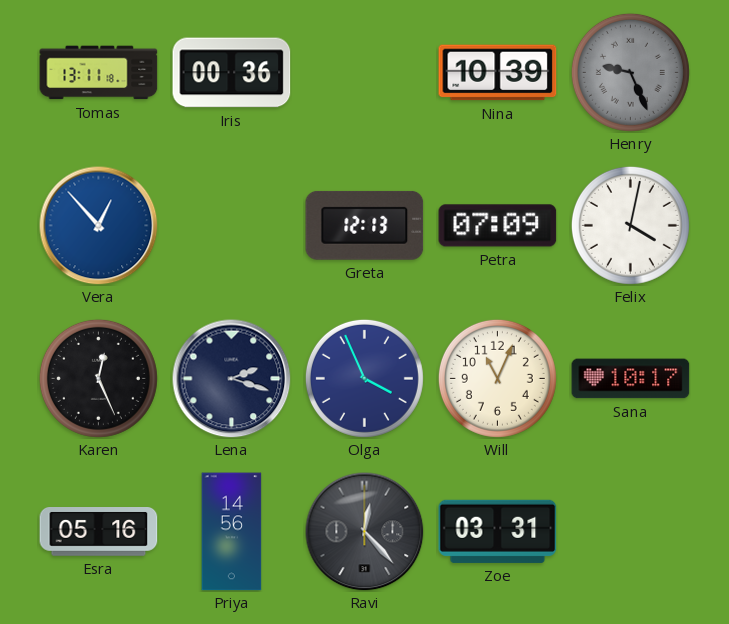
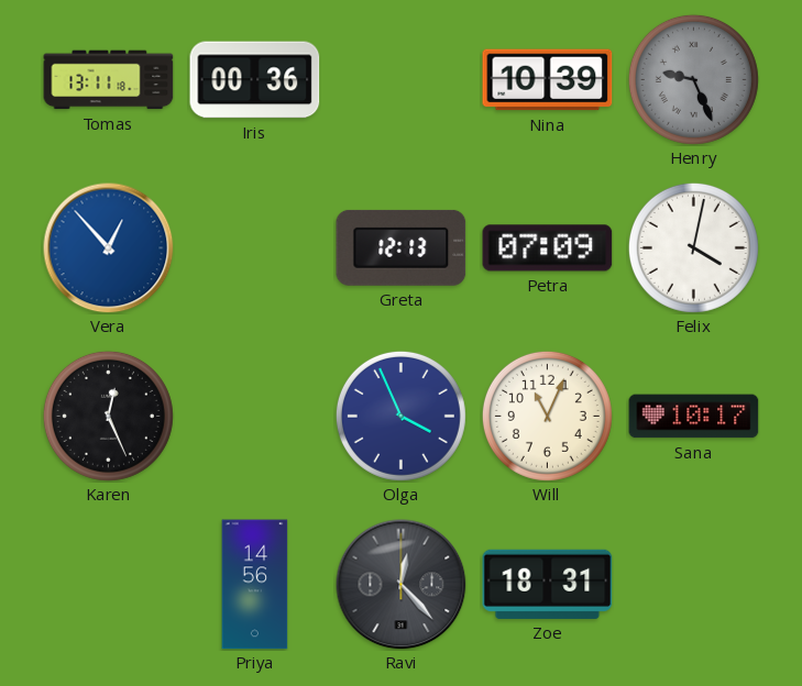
Lena: 2:18 -> none
Esra: 05:16 -> none
Zoe: 03:31 -> 18:31
